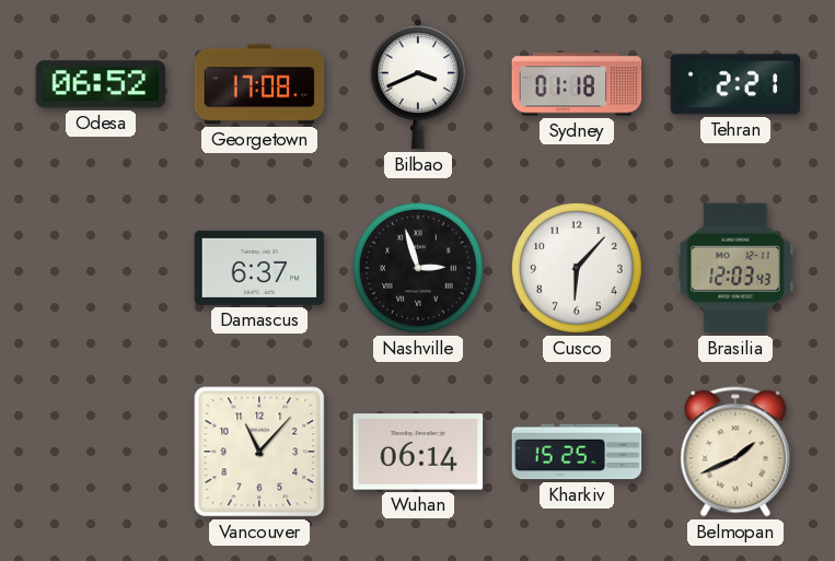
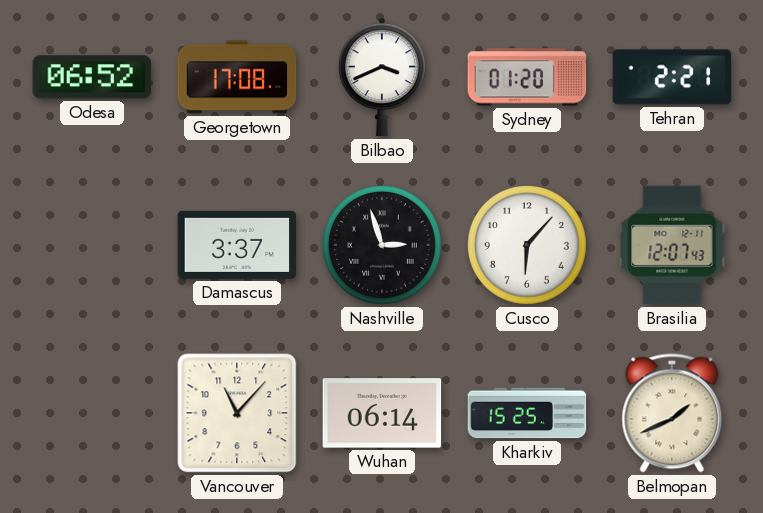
Sydney: 01:18 -> 01:20
Damascus: 6:37 -> 3:37
Brasilia: 12:03 -> 12:07
